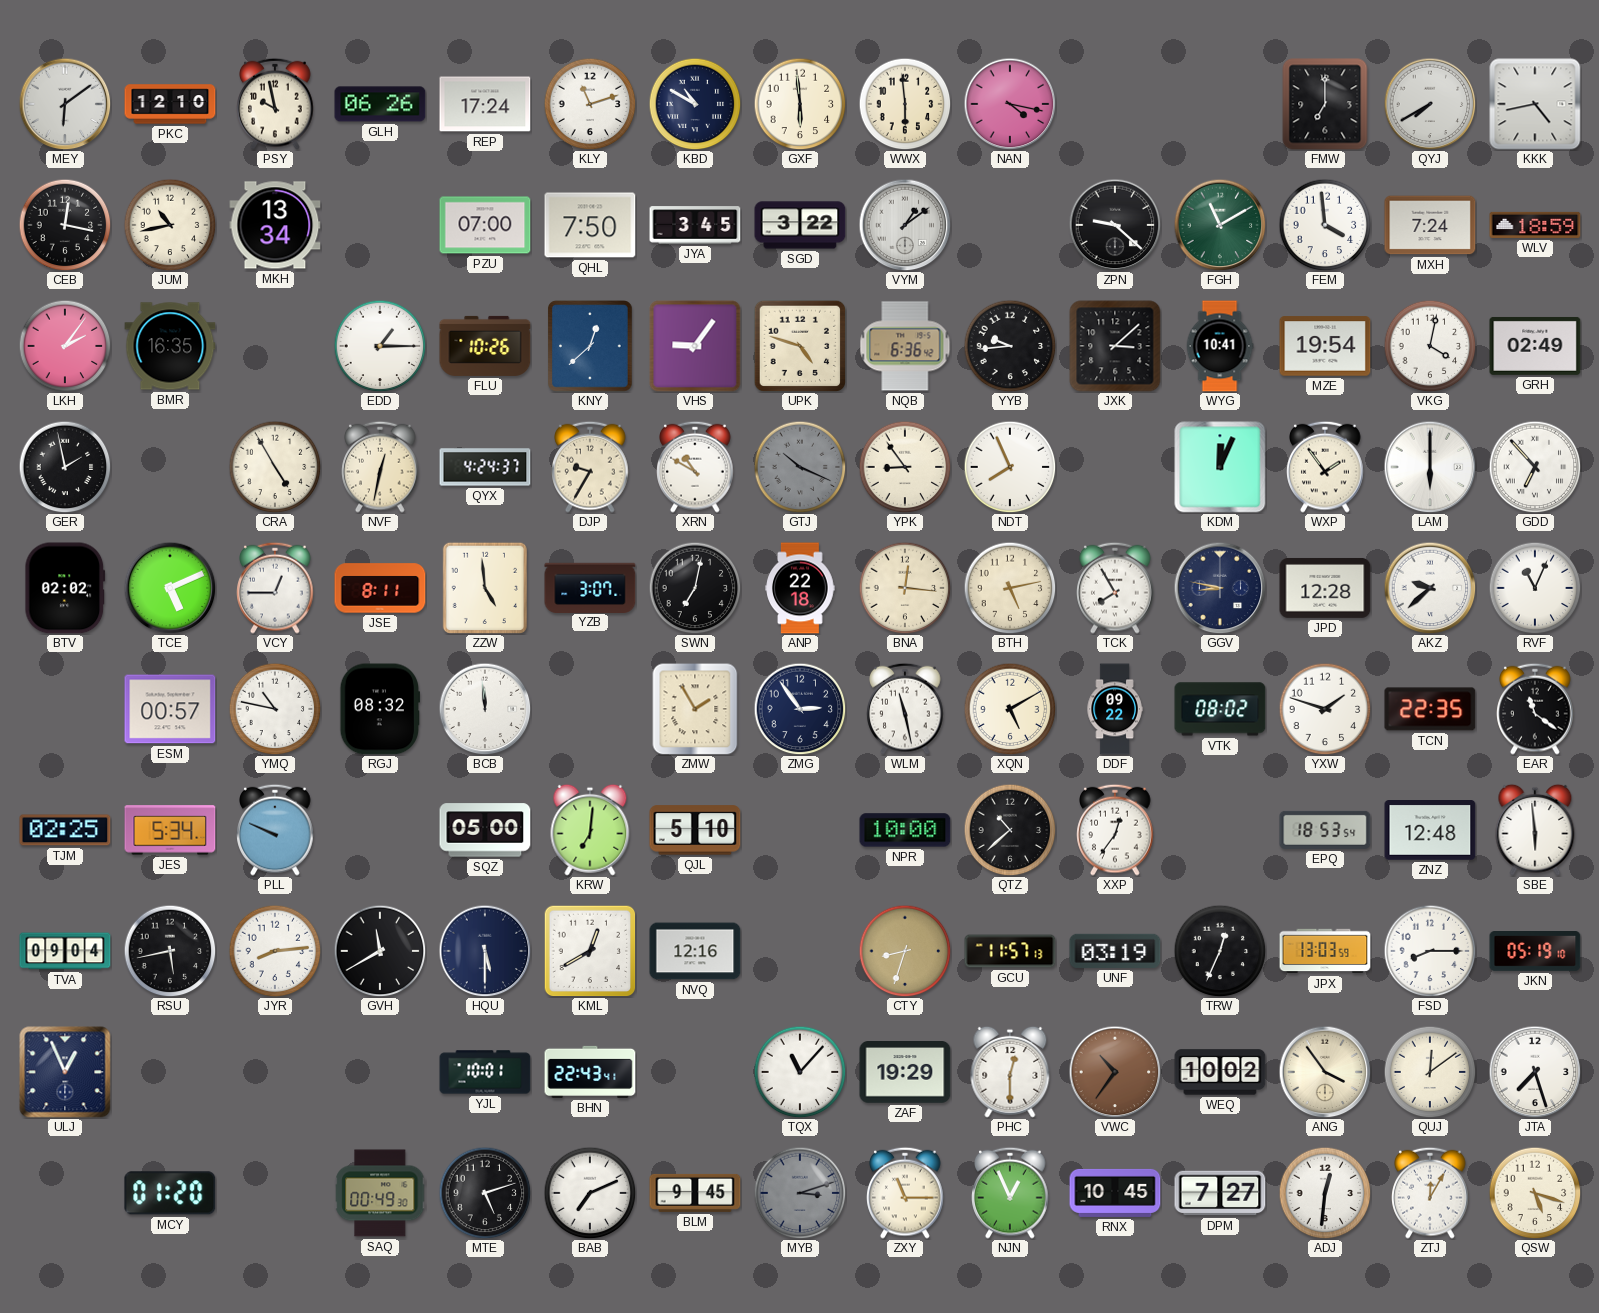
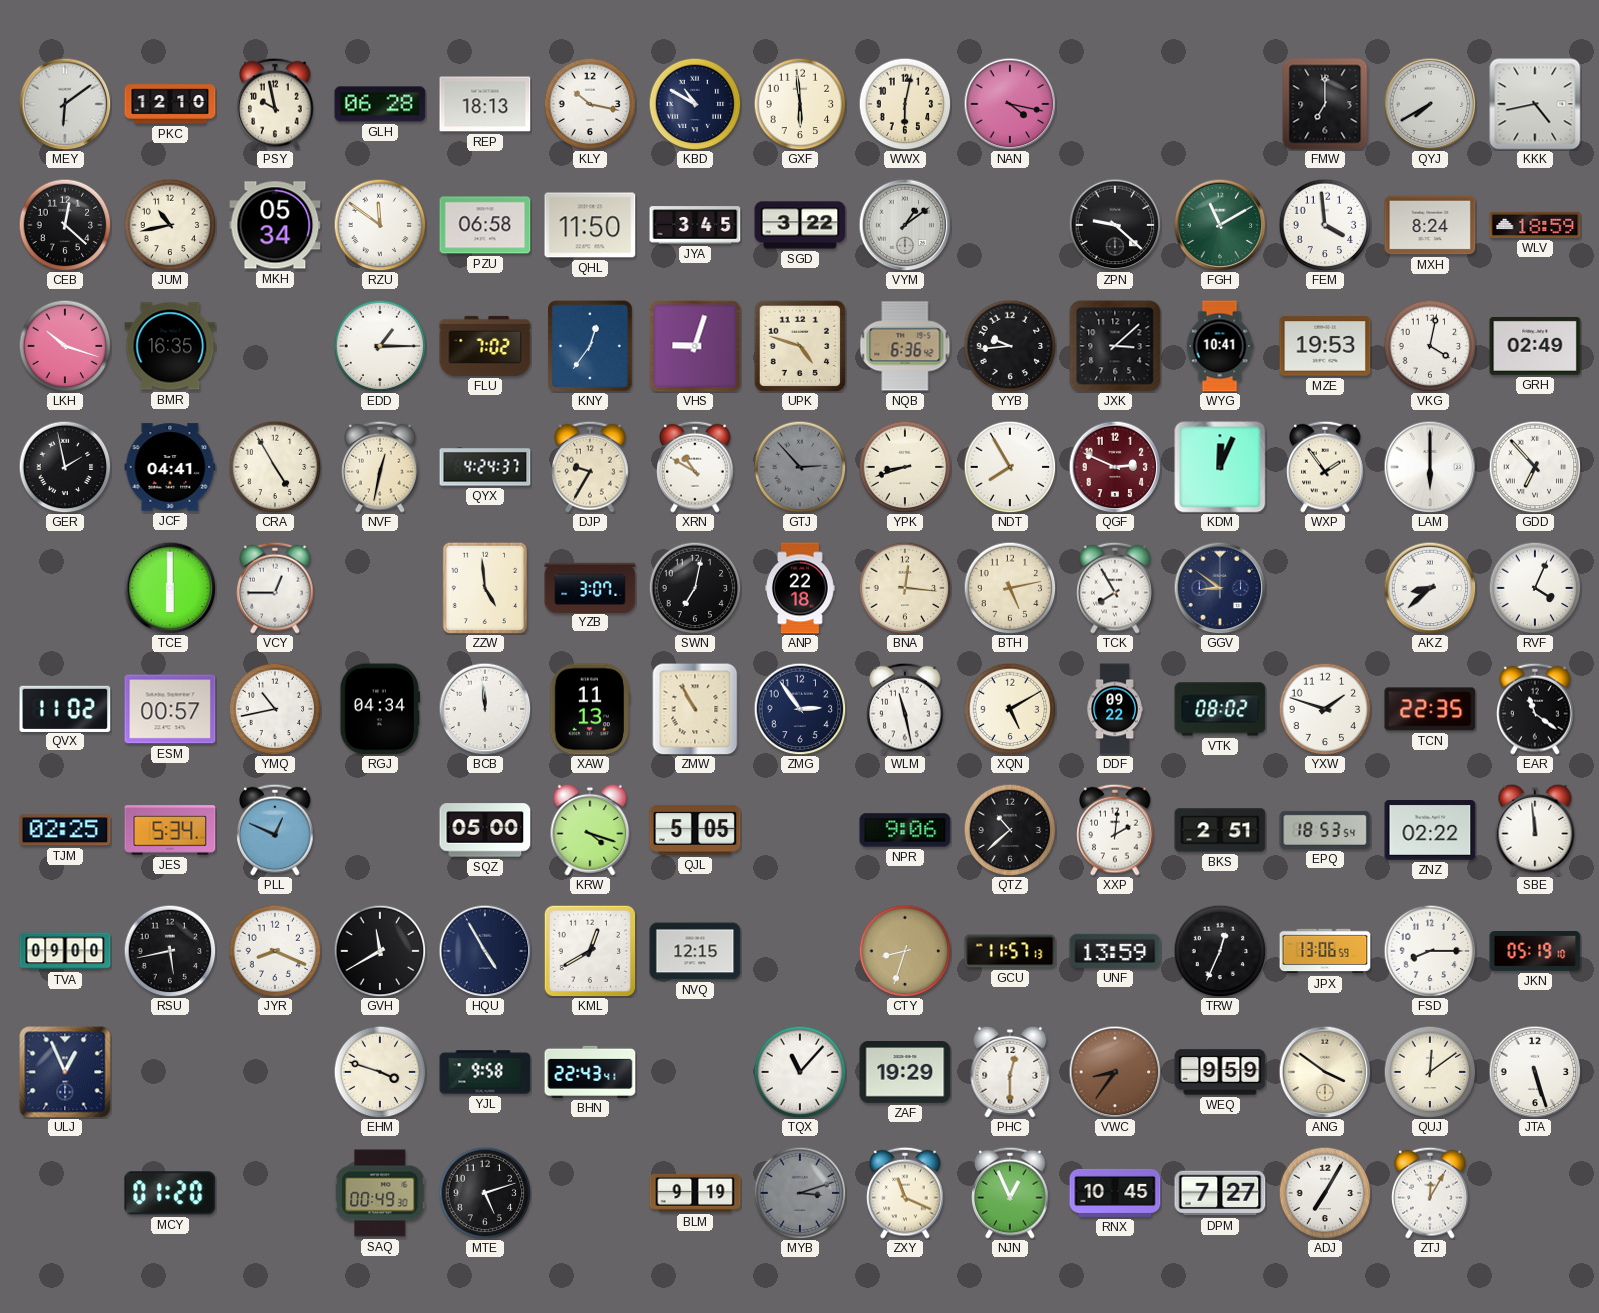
GLH: 06:26 -> 06:28
REP: 17:24 -> 18:13
KLY: 11:12 -> 10:17
WWX: 5:59 -> 6:02
CEB: 12:17 -> 12:22
MKH: 13:34 -> 05:34
RZU: none -> 11:51
PZU: 07:00 -> 06:58
QHL: 7:50 -> 11:50
MXH: 7:24 -> 8:24
LKH: 2:06 -> 10:18
FLU: 10:26 -> 7:02
KNY: 12:38 -> 12:36
VHS: 9:06 -> 9:03
MZE: 19:54 -> 19:53
JCF: none -> 04:41
GTJ: 10:19 -> 2:53
YPK: 8:54 -> 8:42
NDT: 7:56 -> 7:55
QGF: none -> 2:49
BTV: 02:02 -> none
TCE: 5:11 -> 6:00
JSE: 8:11 -> none
GGV: 8:47 -> 8:51
JPD: 12:28 -> none
AKZ: 9:38 -> 8:38
RVF: 11:04 -> 4:04
QVX: none -> 11:02
YMQ: 10:47 -> 10:43
RGJ: 08:32 -> 04:34
XAW: none -> 11:13
ZMW: 1:55 -> 10:55
PLL: 9:49 -> 12:49
KRW: 7:01 -> 4:18
QJL: 5:10 -> 5:05
NPR: 10:00 -> 9:06
XXP: 12:36 -> 2:01
BKS: none -> 2:51
ZNZ: 12:48 -> 02:22
SBE: 5:59 -> 11:59
TVA: 09:04 -> 09:00
JYR: 8:14 -> 8:19
HQU: 5:30 -> 4:55
NVQ: 12:16 -> 12:15
UNF: 03:19 -> 13:59
JPX: 13:03 -> 13:06
EHM: none -> 3:48
YJL: 10:01 -> 9:58
VWC: 10:36 -> 8:36
WEQ: 10:02 -> 9:59
ANG: 3:54 -> 3:51
JTA: 7:27 -> 5:27
BAB: 7:11 -> none
BLM: 9:45 -> 9:19
ZXY: 11:15 -> 11:19
ADJ: 12:31 -> 7:05
QSW: 5:18 -> none
